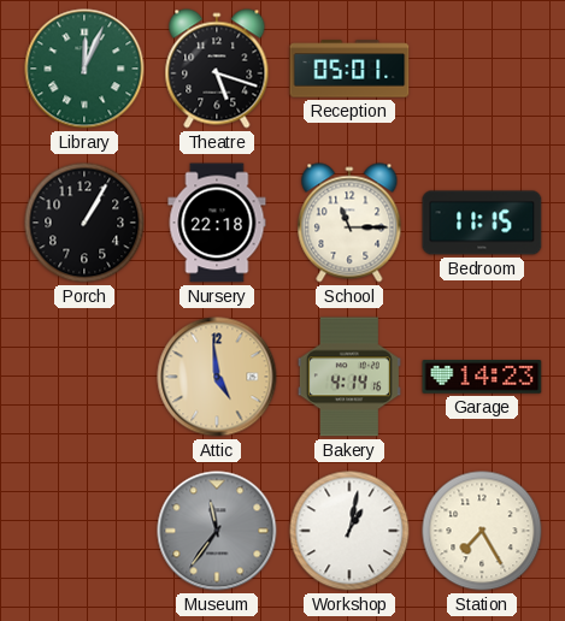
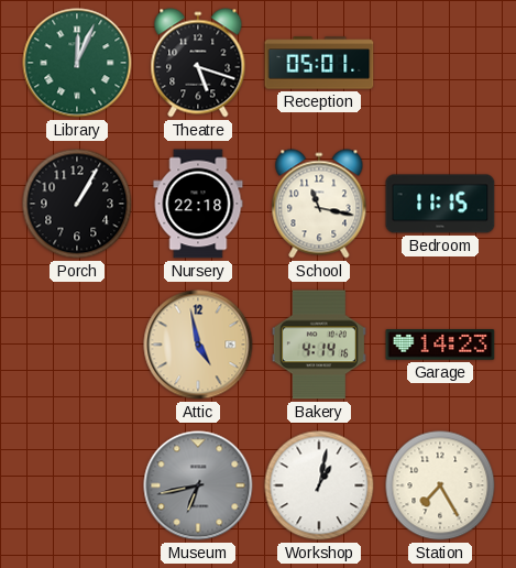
School: 11:15 -> 11:17
Attic: 4:59 -> 4:58
Museum: 11:36 -> 6:43
